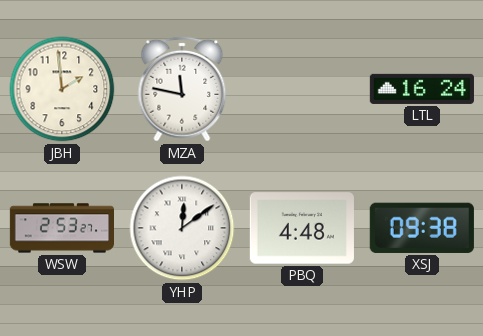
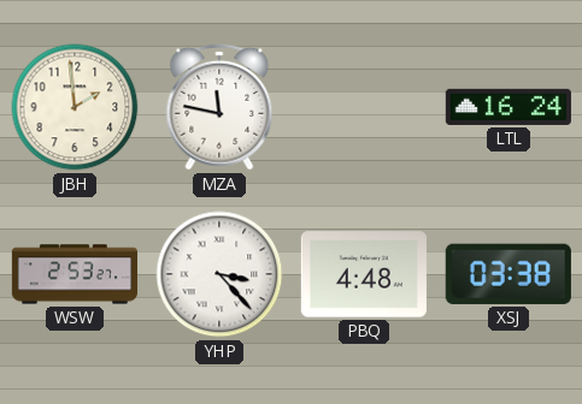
YHP: 12:09 -> 3:23
XSJ: 09:38 -> 03:38
